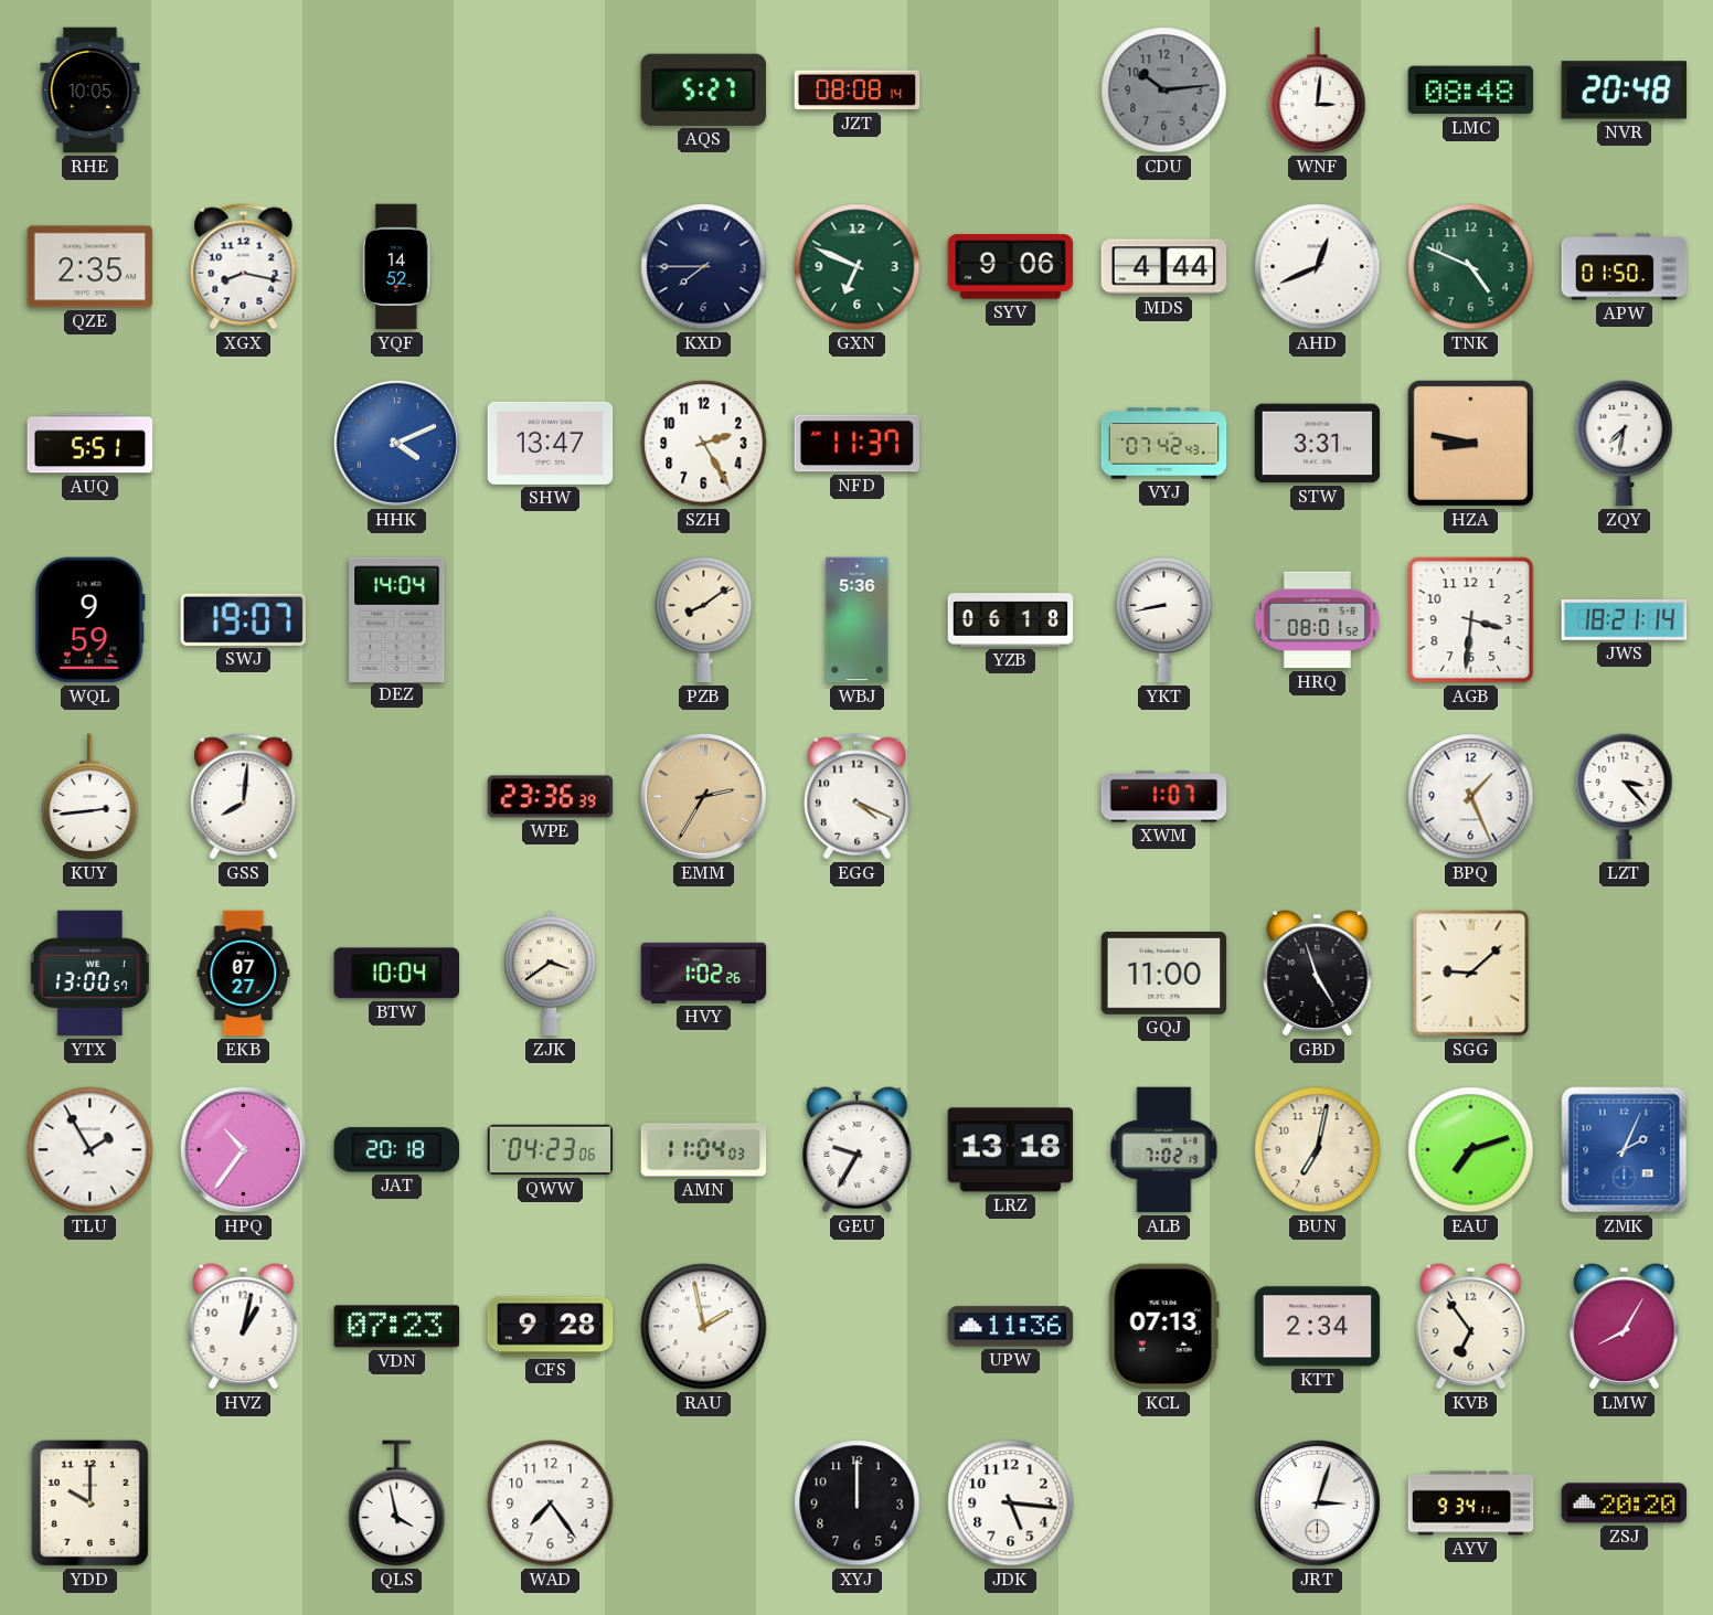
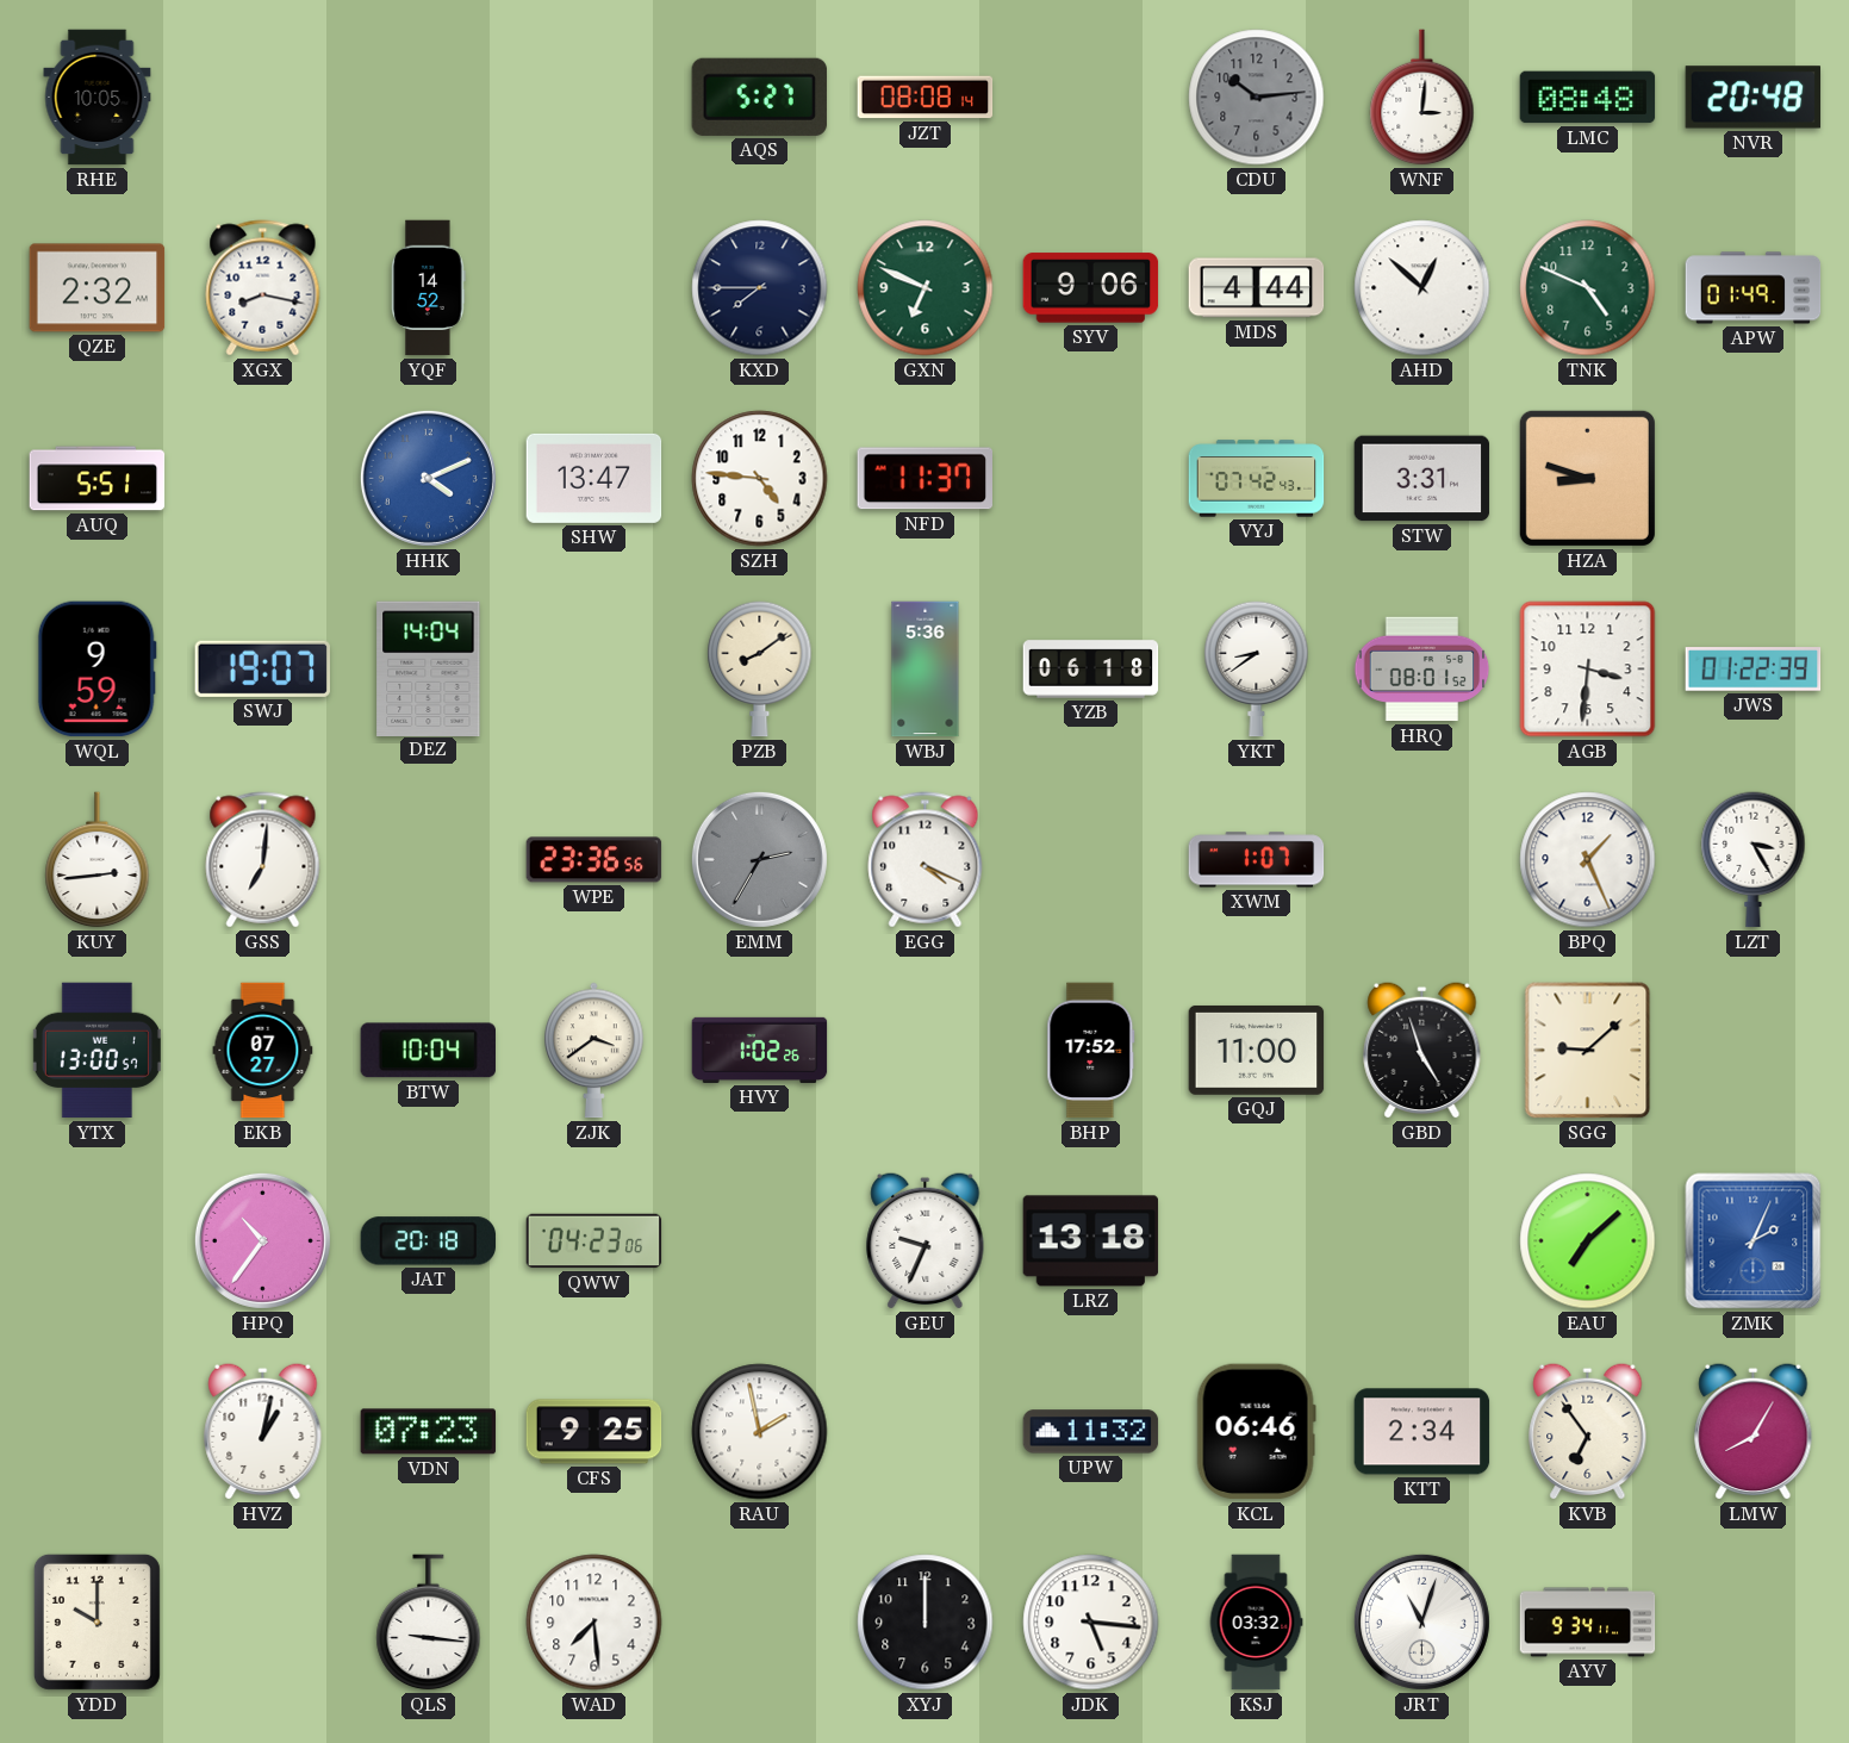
QZE: 2:35 -> 2:32
AHD: 12:41 -> 12:52
APW: 01:50 -> 01:49
SZH: 2:25 -> 4:46
HZA: 8:47 -> 8:48
ZQY: 7:32 -> none
YKT: 8:43 -> 8:39
JWS: 18:21 -> 01:22
GSS: 8:01 -> 7:01
WPE: 23:36:39 -> 23:36:56
EMM dial: champagne -> grey
LZT: 3:23 -> 3:25
BHP: none -> 17:52
TLU: 1:55 -> none
AMN: 11:04 -> none
GEU: 9:35 -> 9:34
ALB: 7:02 -> none
BUN: 7:02 -> none
EAU: 7:12 -> 7:08
CFS: 9:28 -> 9:25
UPW: 11:36 -> 11:32
KCL: 07:13 -> 06:46
QLS: 3:58 -> 9:16
WAD: 7:24 -> 7:29
KSJ: none -> 03:32
JRT: 3:03 -> 11:03
ZSJ: 20:20 -> none
